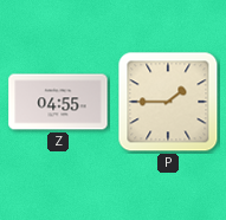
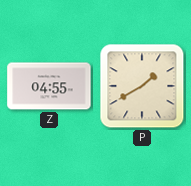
P: 1:45 -> 1:40
